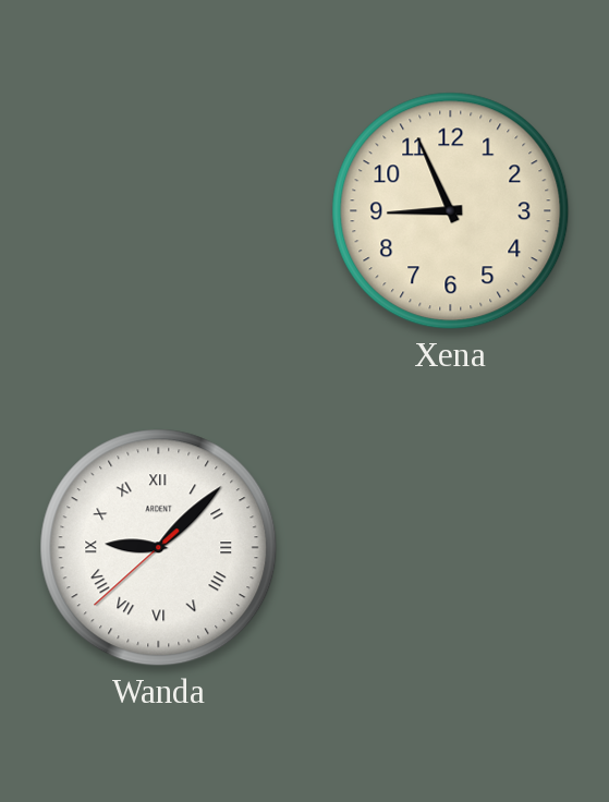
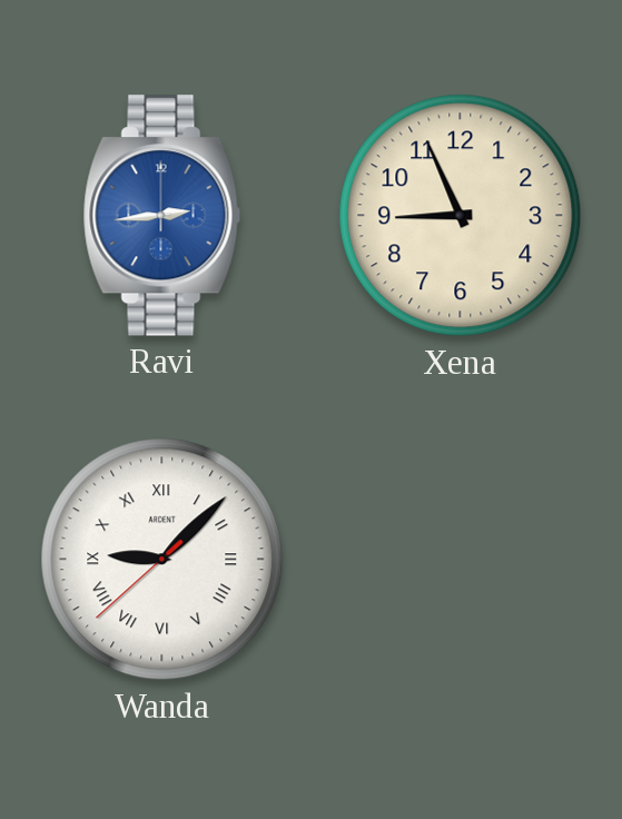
Ravi: none -> 2:44
